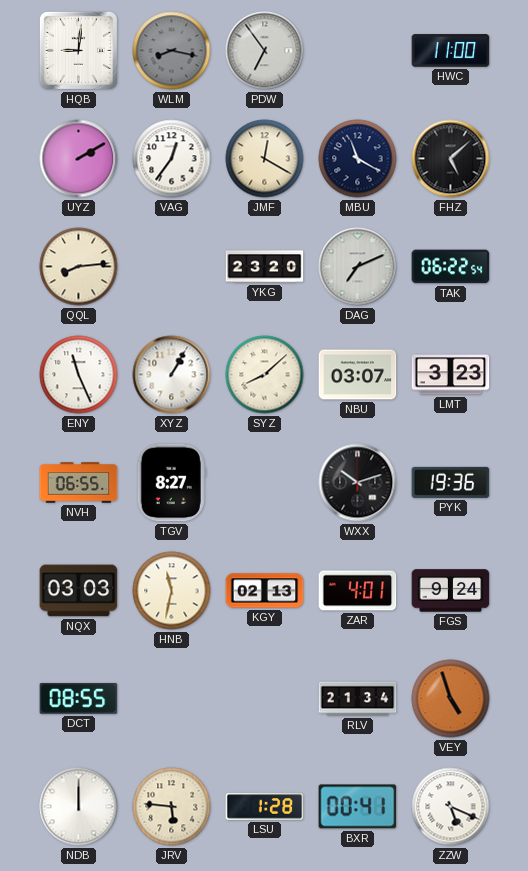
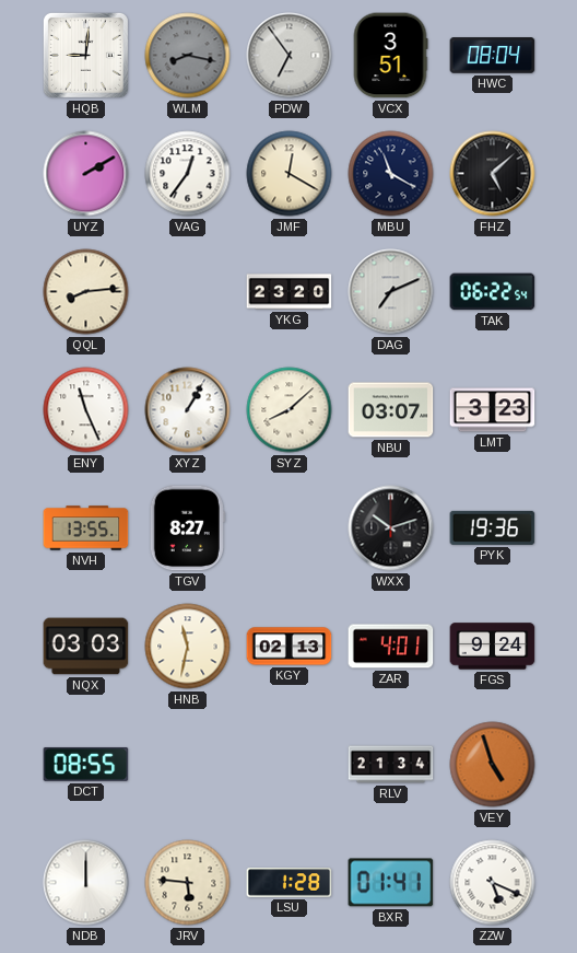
VCX: none -> 3:51
HWC: 11:00 -> 08:04
NVH: 06:55 -> 13:55
BXR: 00:41 -> 01:41
